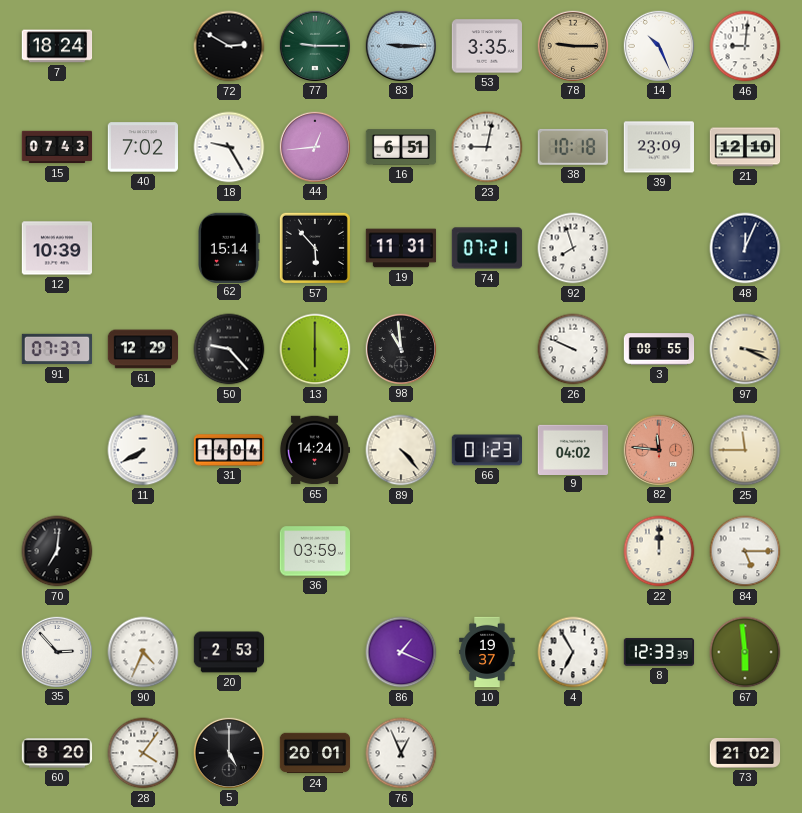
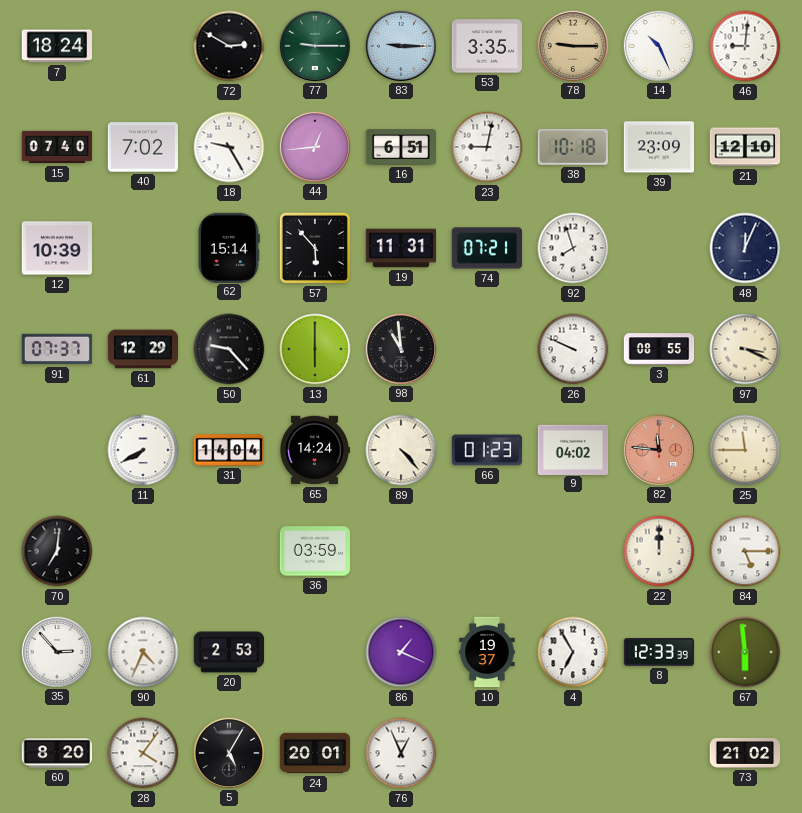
15: 07:43 -> 07:40
5: 5:00 -> 5:05
